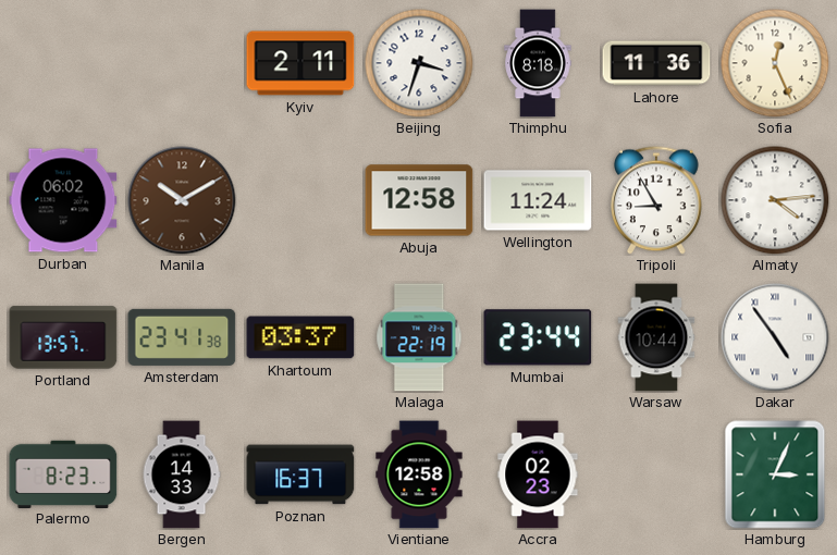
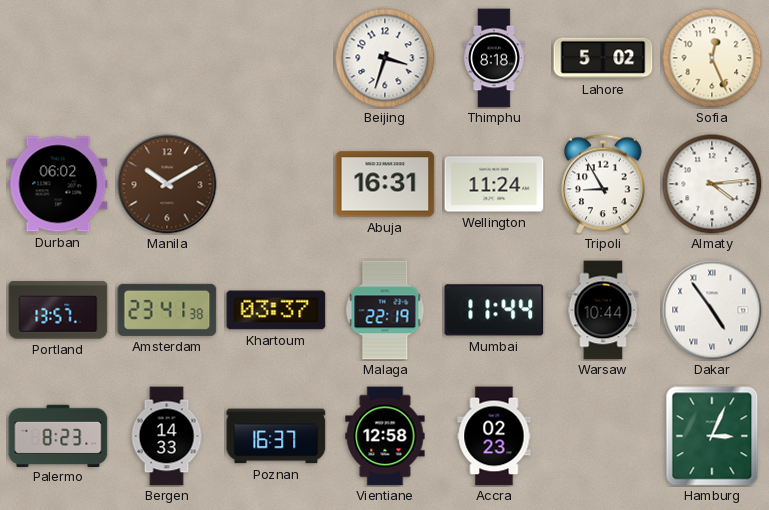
Kyiv: 2:11 -> none
Lahore: 11:36 -> 5:02
Abuja: 12:58 -> 16:31
Mumbai: 23:44 -> 11:44
